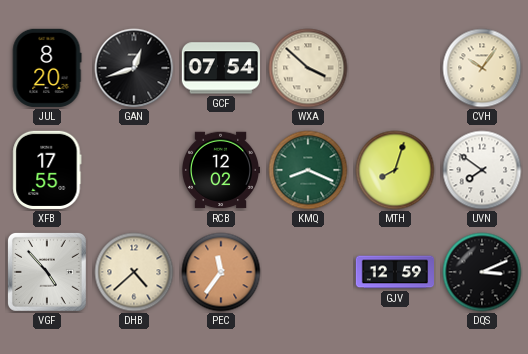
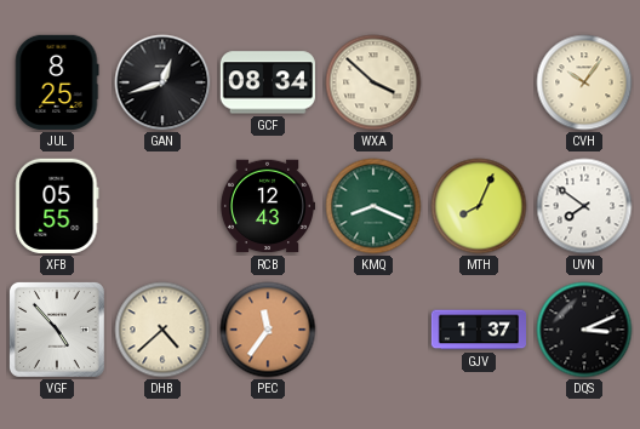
JUL: 8:20 -> 8:25
GCF: 07:54 -> 08:34
XFB: 17:55 -> 05:55
RCB: 12:02 -> 12:43
MTH: 8:03 -> 8:04
GJV: 12:59 -> 1:37
